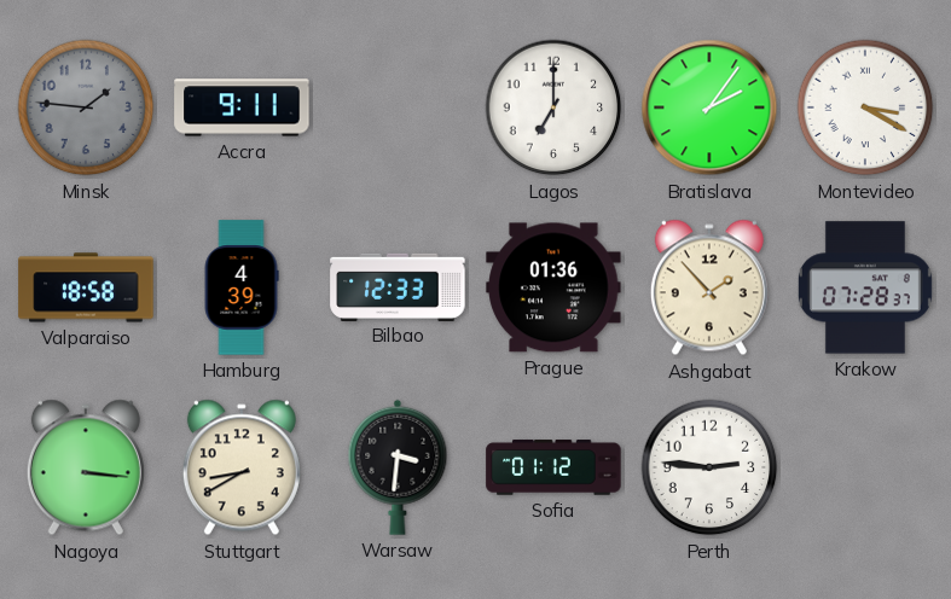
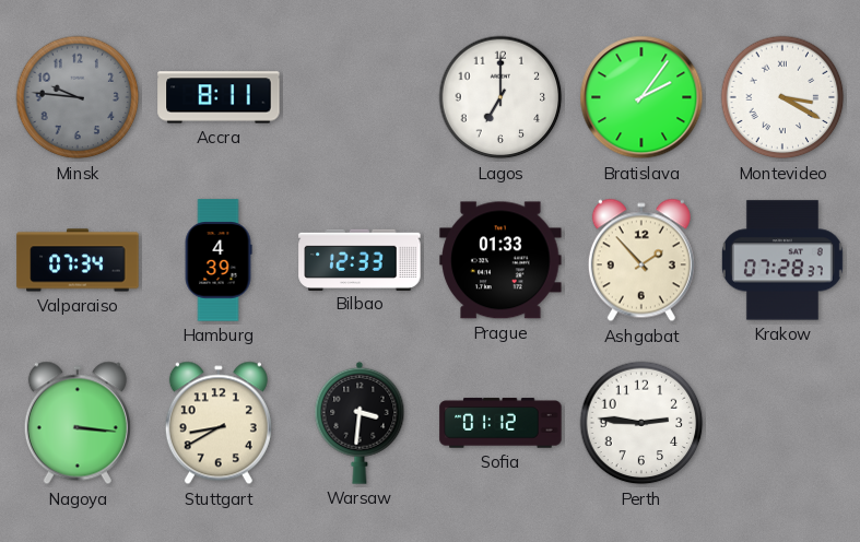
Minsk: 1:46 -> 9:46
Accra: 9:11 -> 8:11
Valparaiso: 18:58 -> 07:34
Prague: 01:36 -> 01:33
